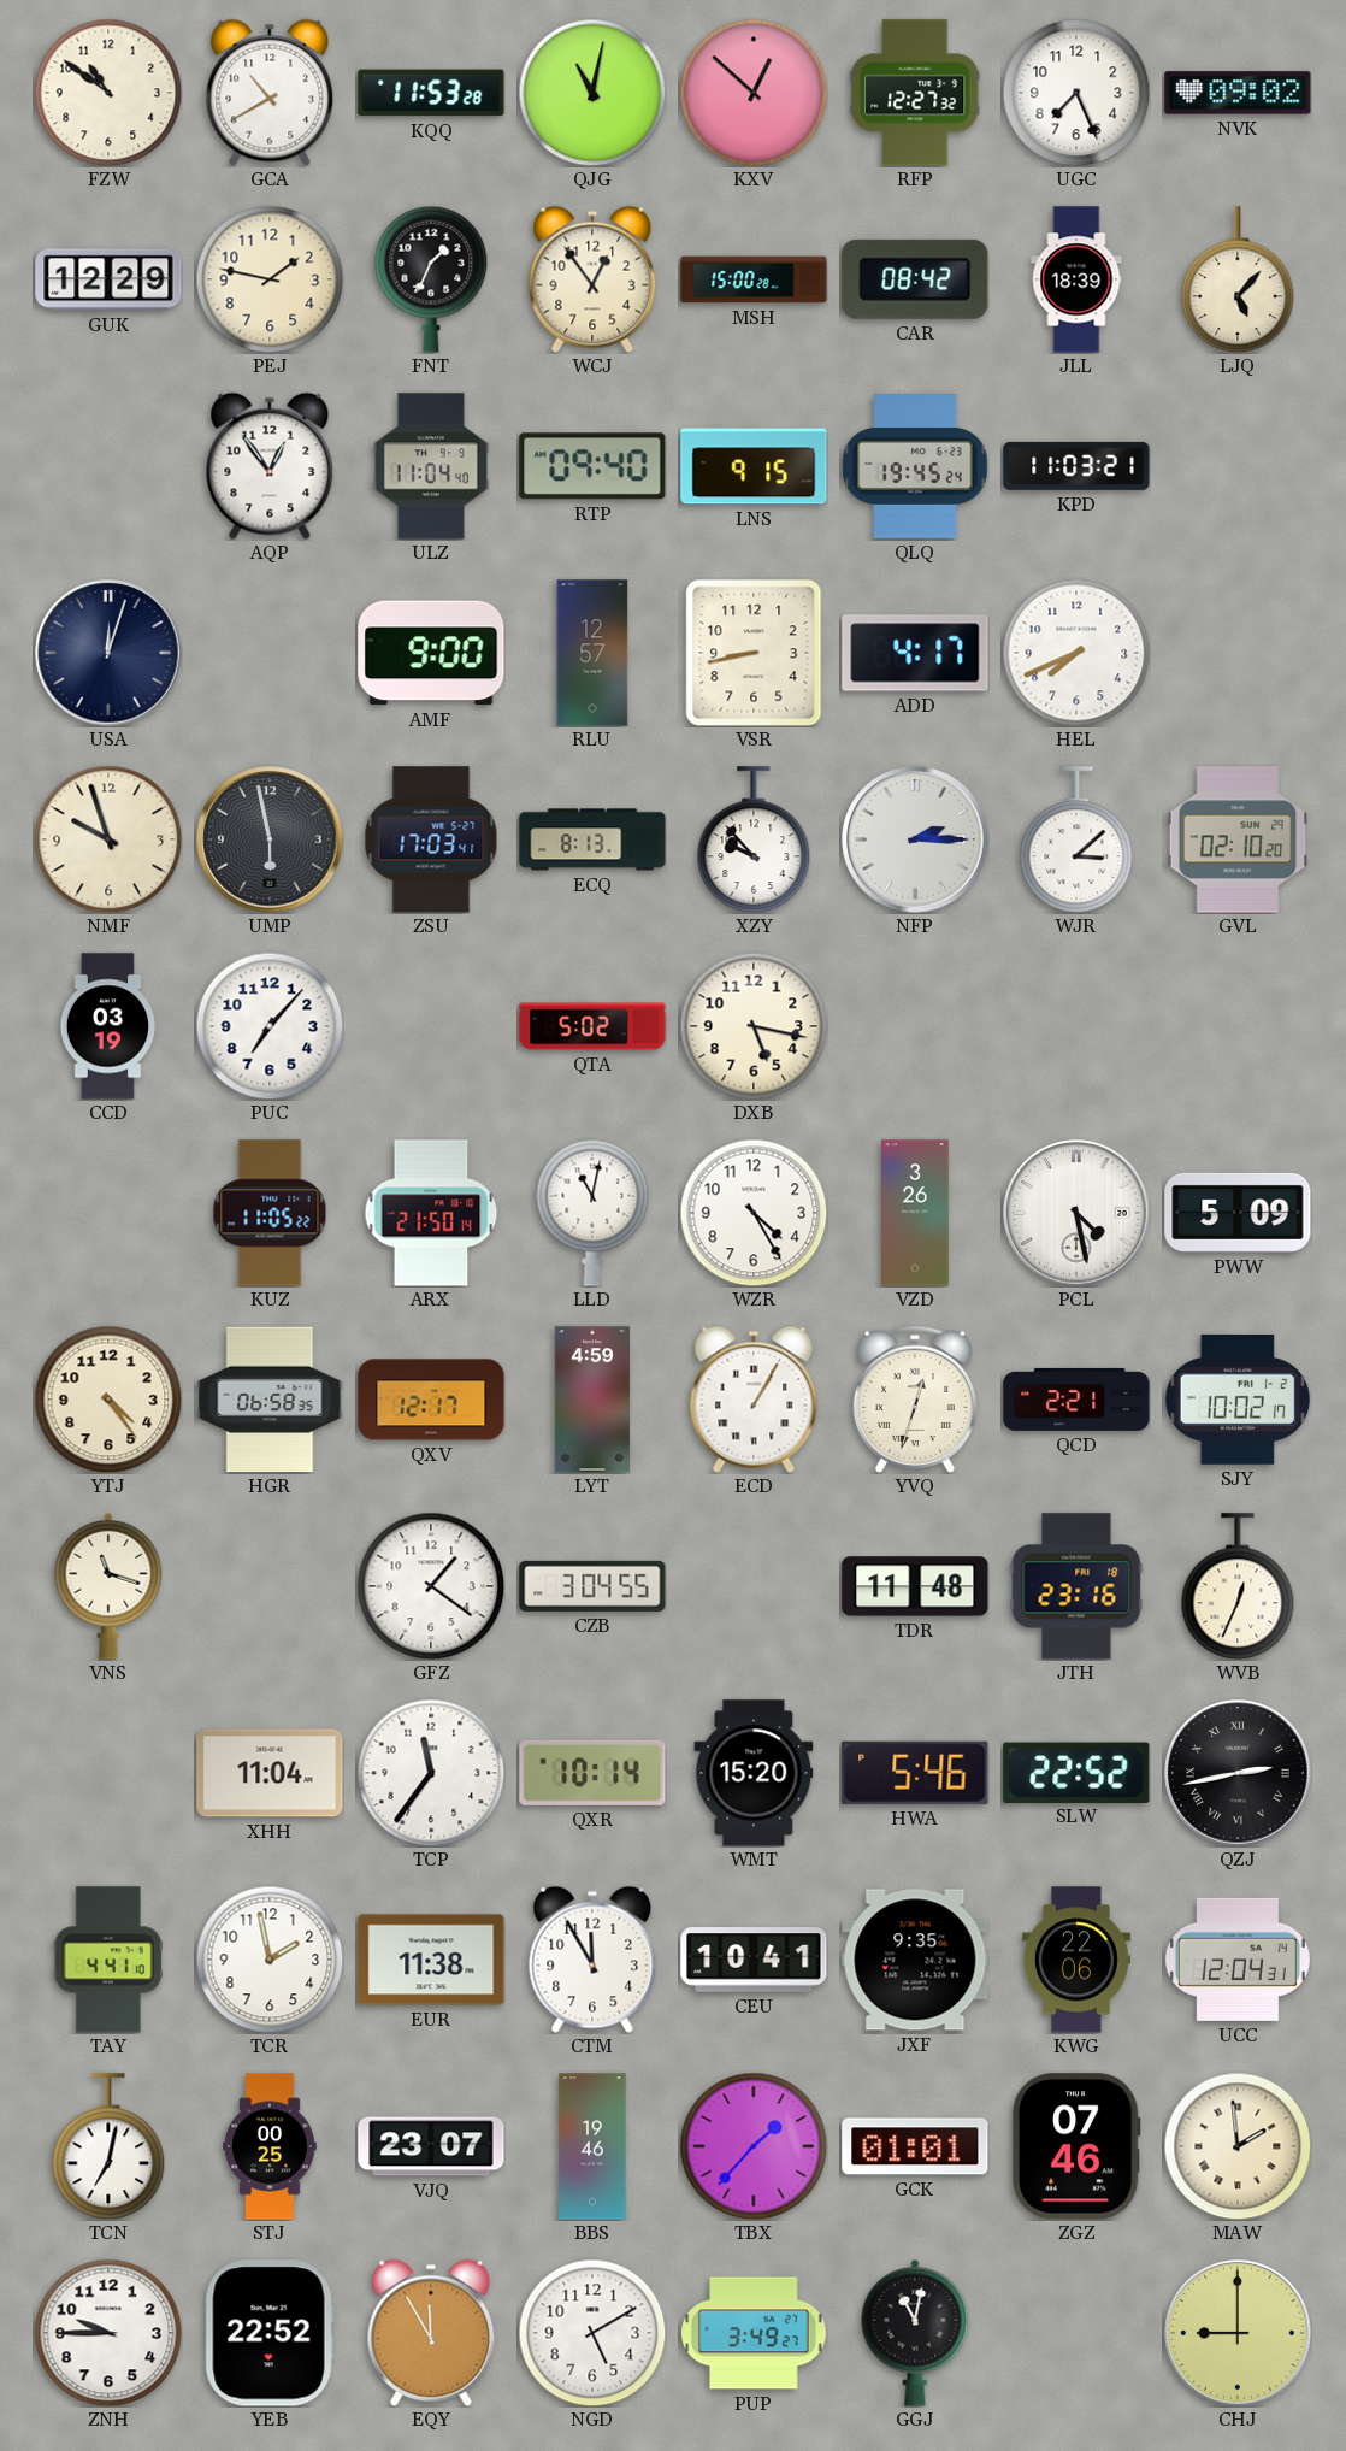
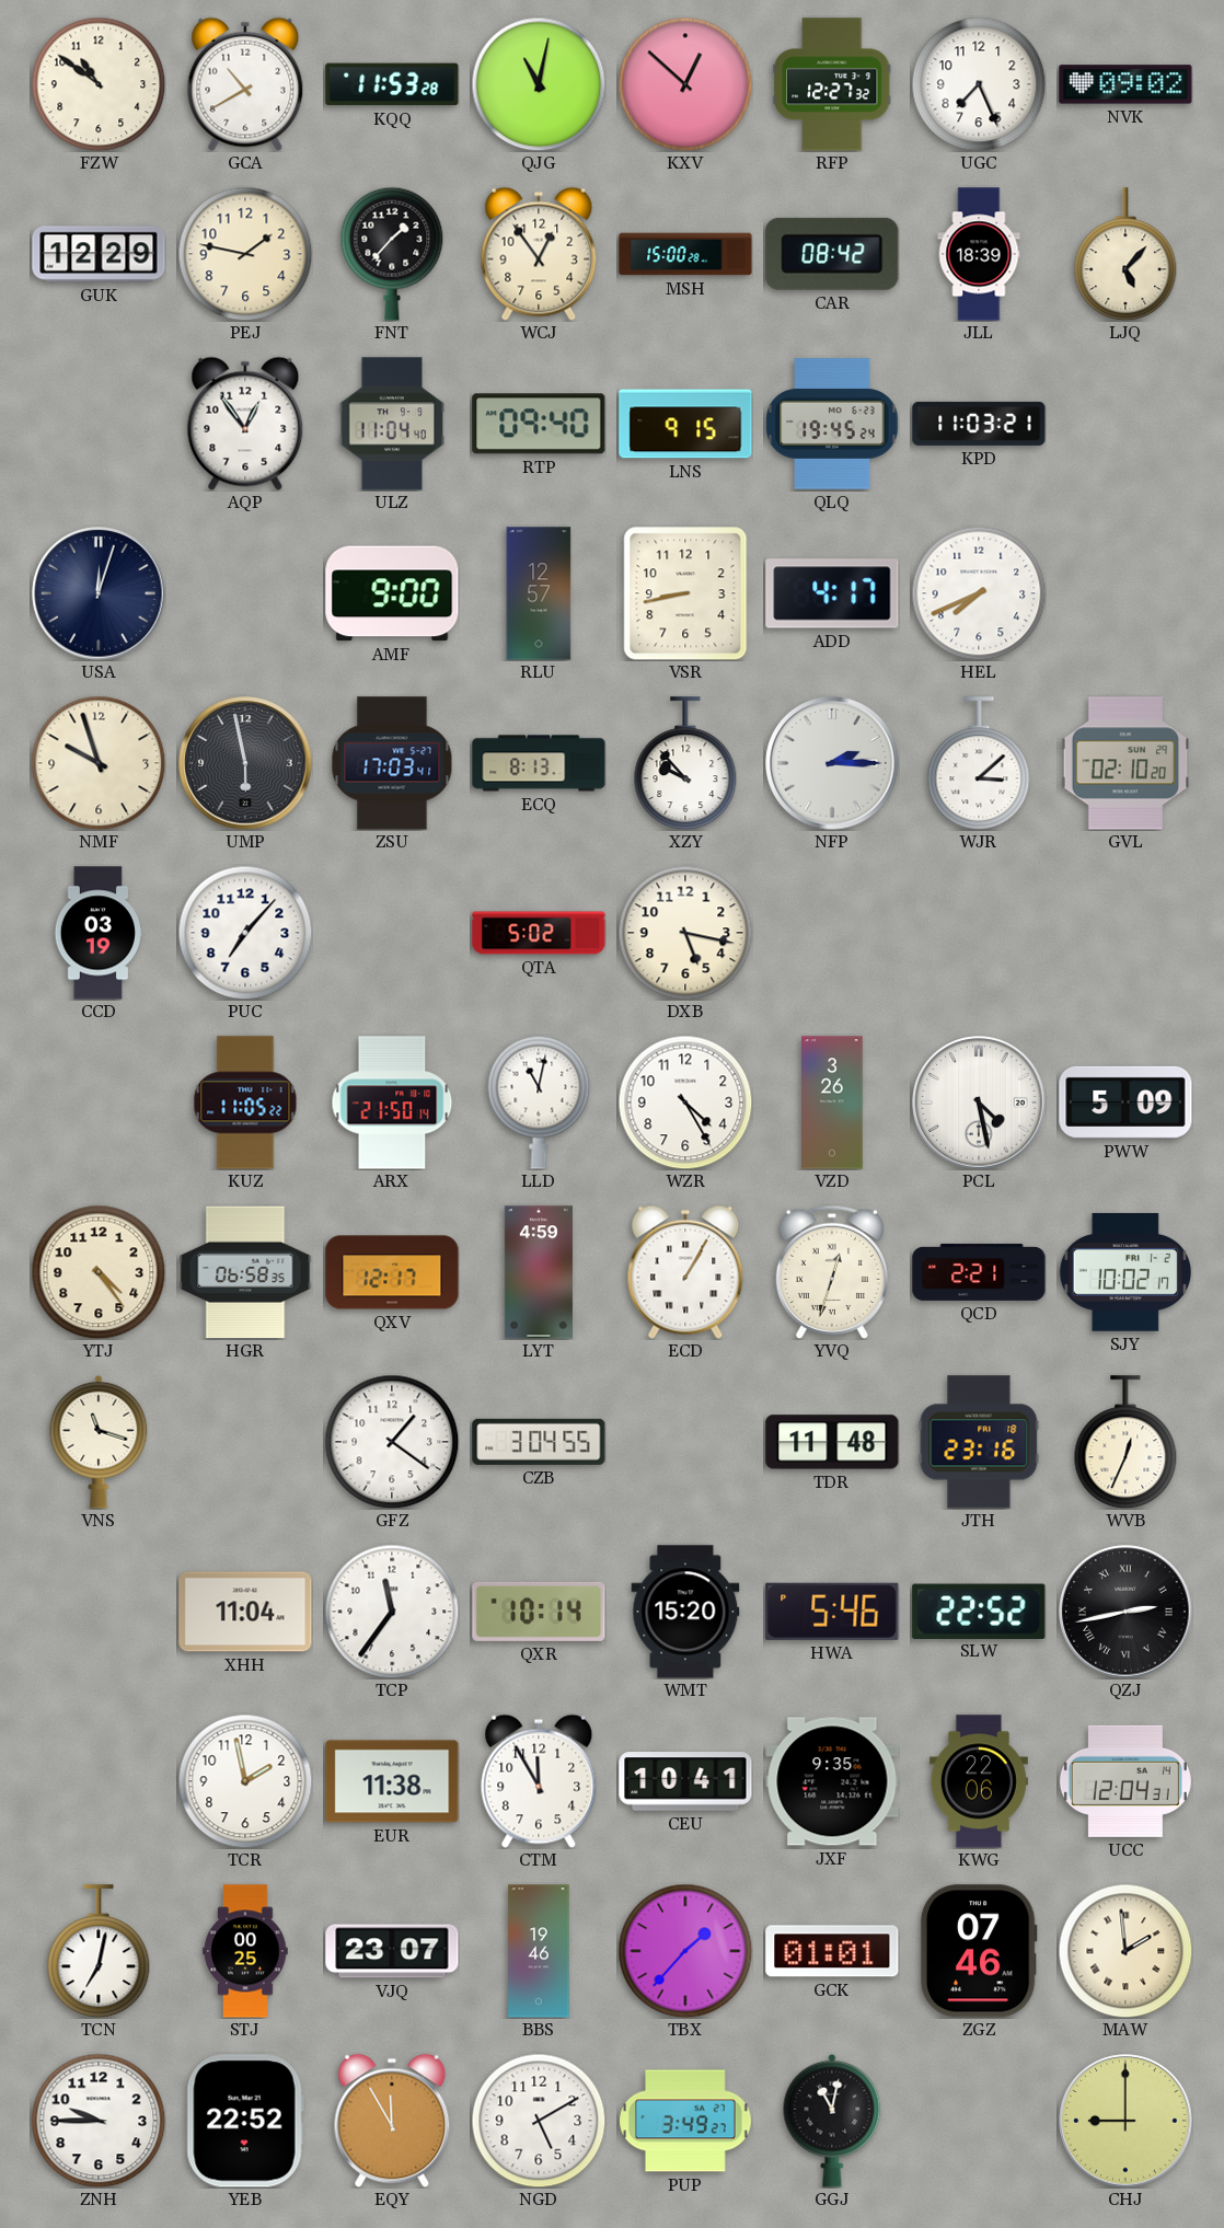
FNT: 1:34 -> 1:37
TAY: 4:41 -> none
